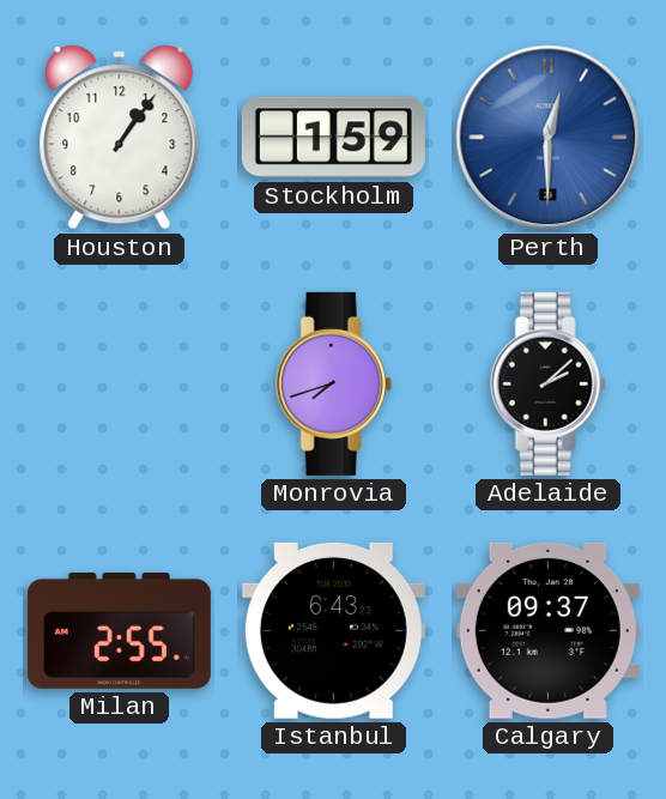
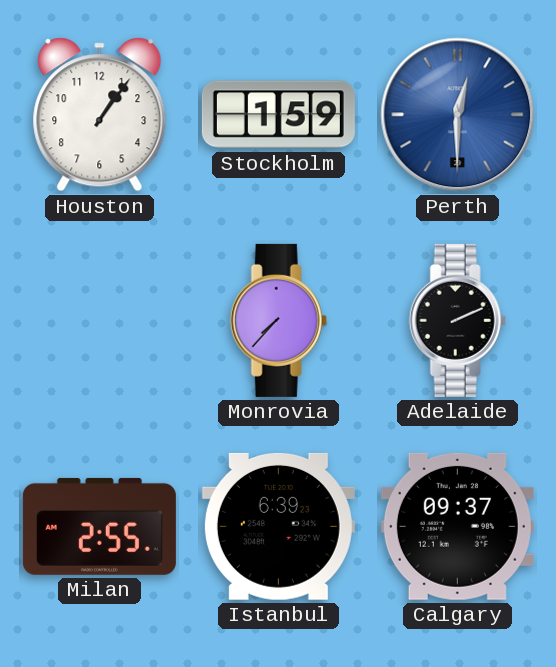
Monrovia: 7:42 -> 7:37
Adelaide: 2:08 -> 2:11
Istanbul: 6:43 -> 6:39
